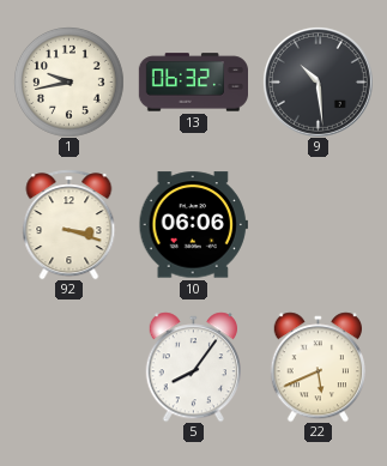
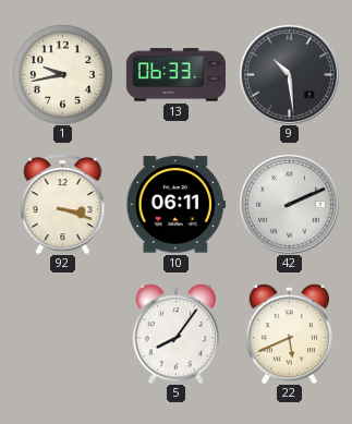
13: 06:32 -> 06:33
10: 06:06 -> 06:11
42: none -> 2:11
